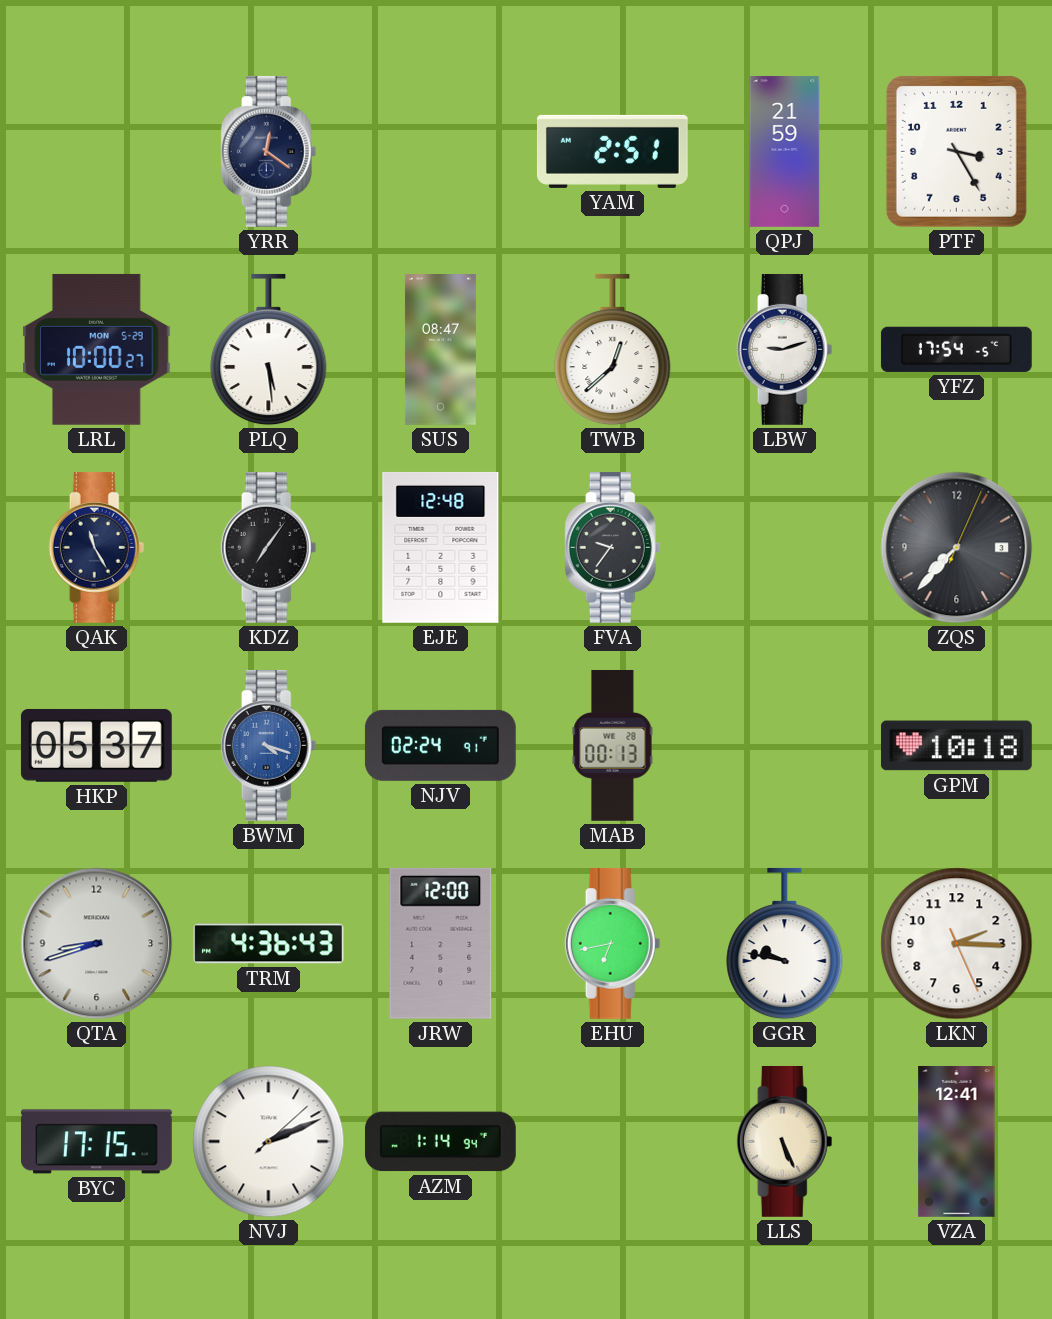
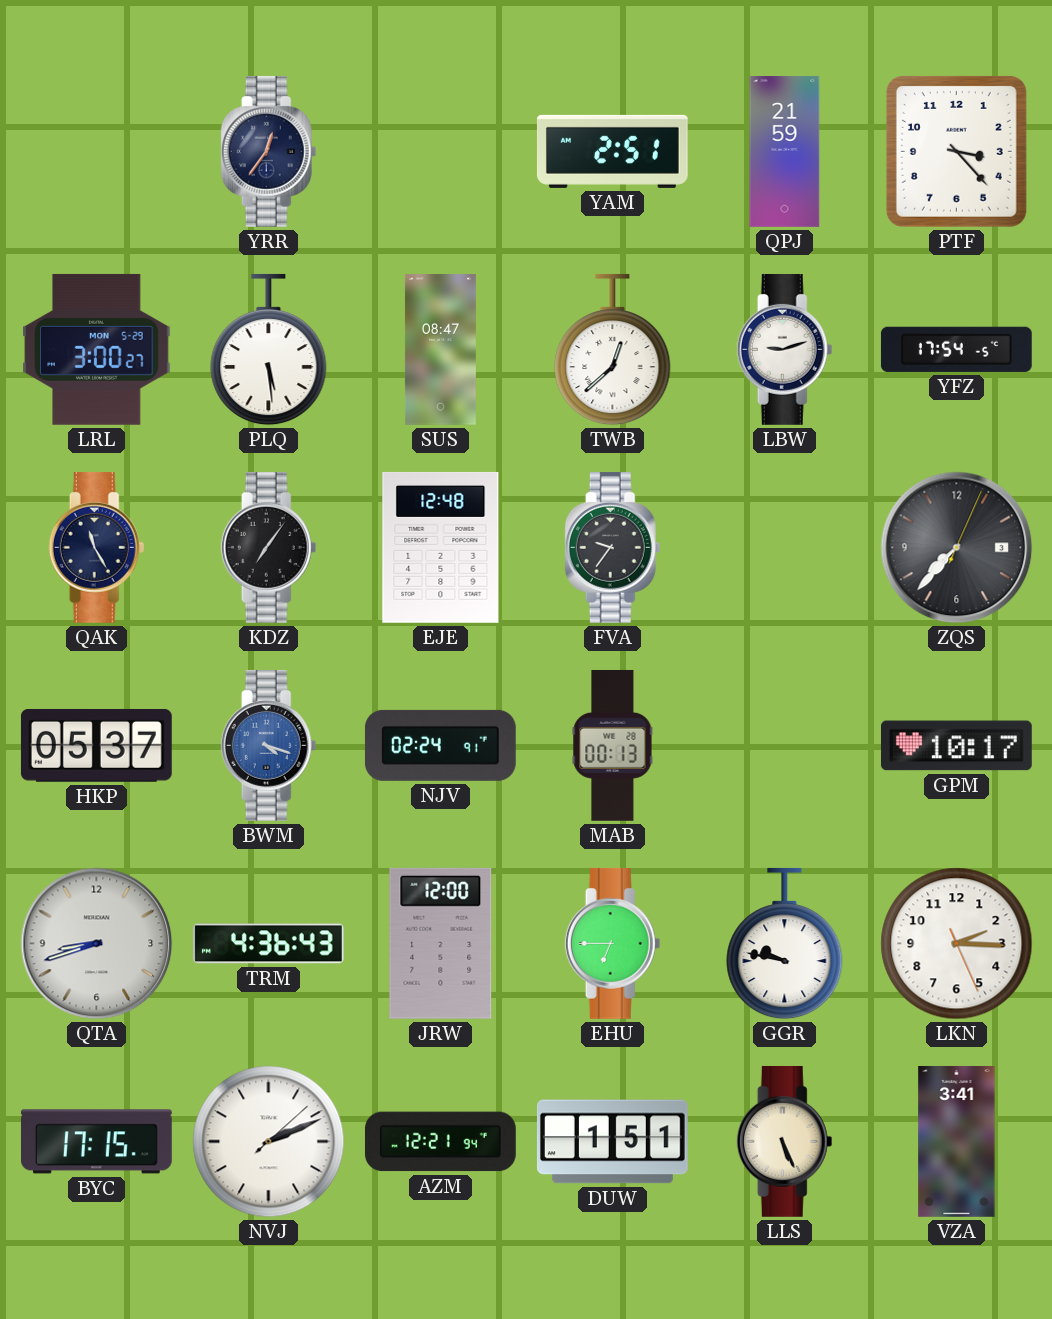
YRR: 12:21 -> 12:36
PTF: 3:25 -> 3:23
LRL: 10:00 -> 3:00
GPM: 10:18 -> 10:17
EHU: 6:43 -> 6:45
AZM: 1:14 -> 12:21
DUW: none -> 1:51
VZA: 12:41 -> 3:41
